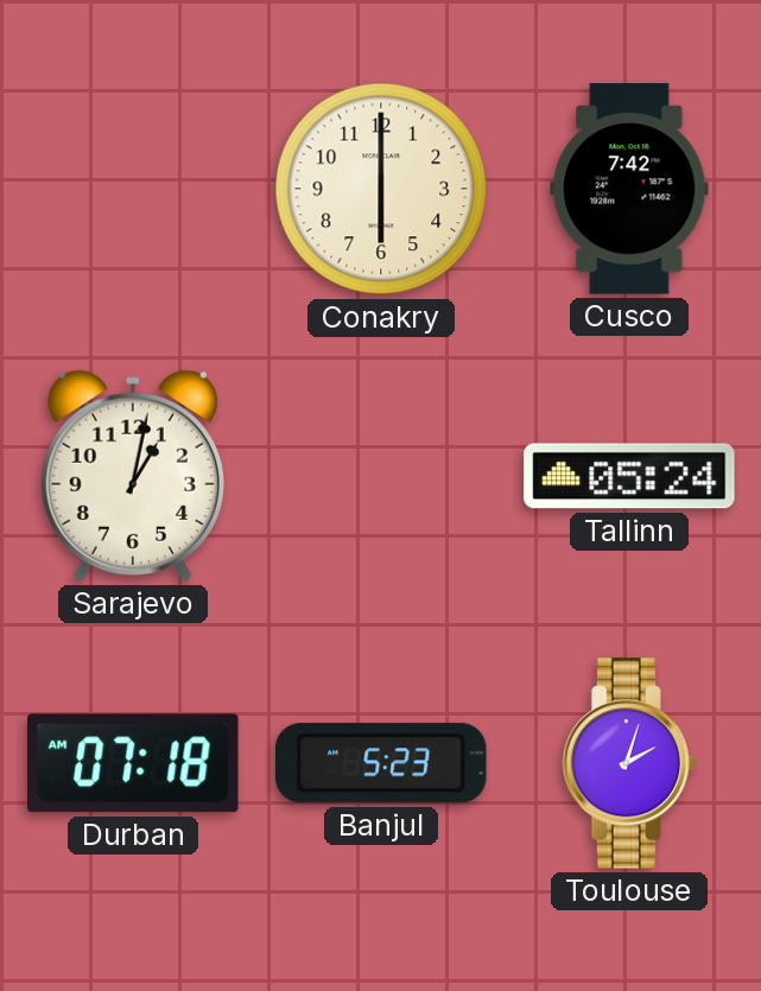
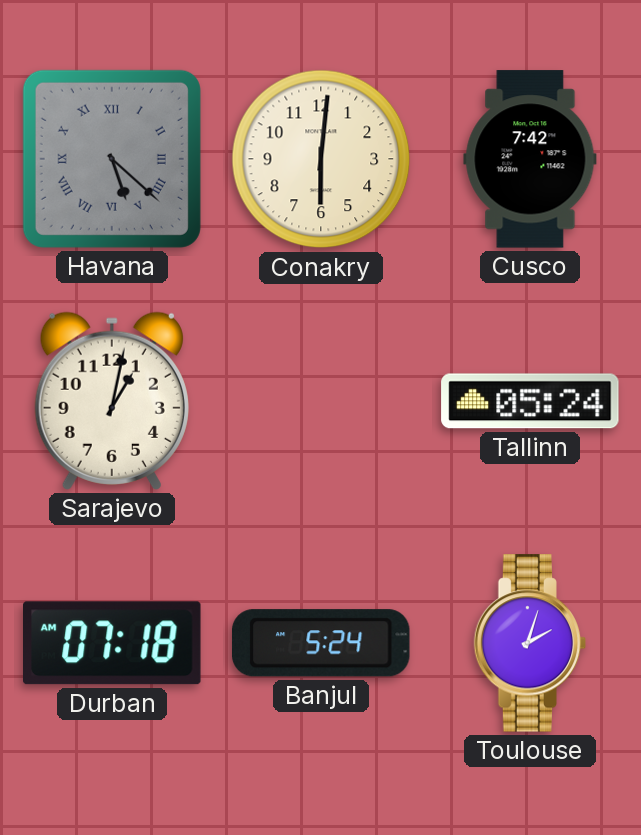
Havana: none -> 5:22
Conakry: 6:00 -> 6:01
Banjul: 5:23 -> 5:24
